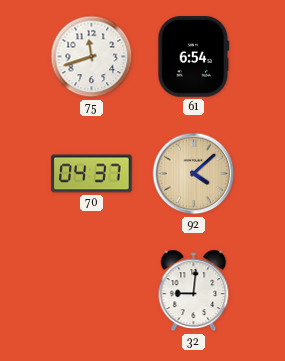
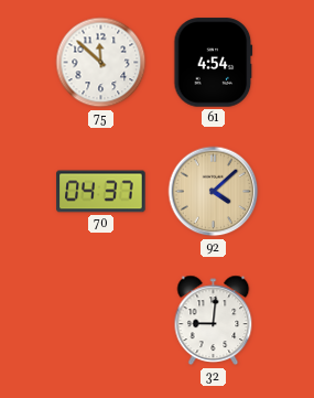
75: 11:42 -> 11:52
61: 6:54 -> 4:54
